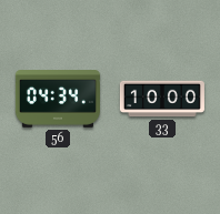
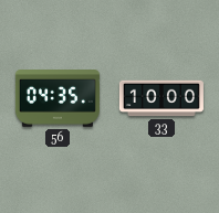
56: 04:34 -> 04:35
